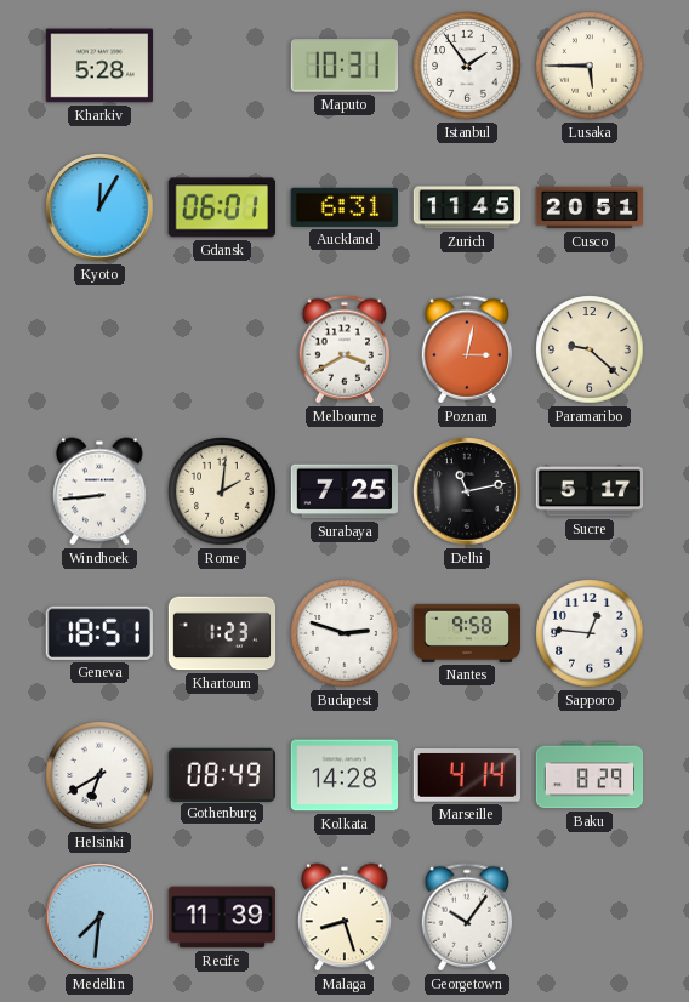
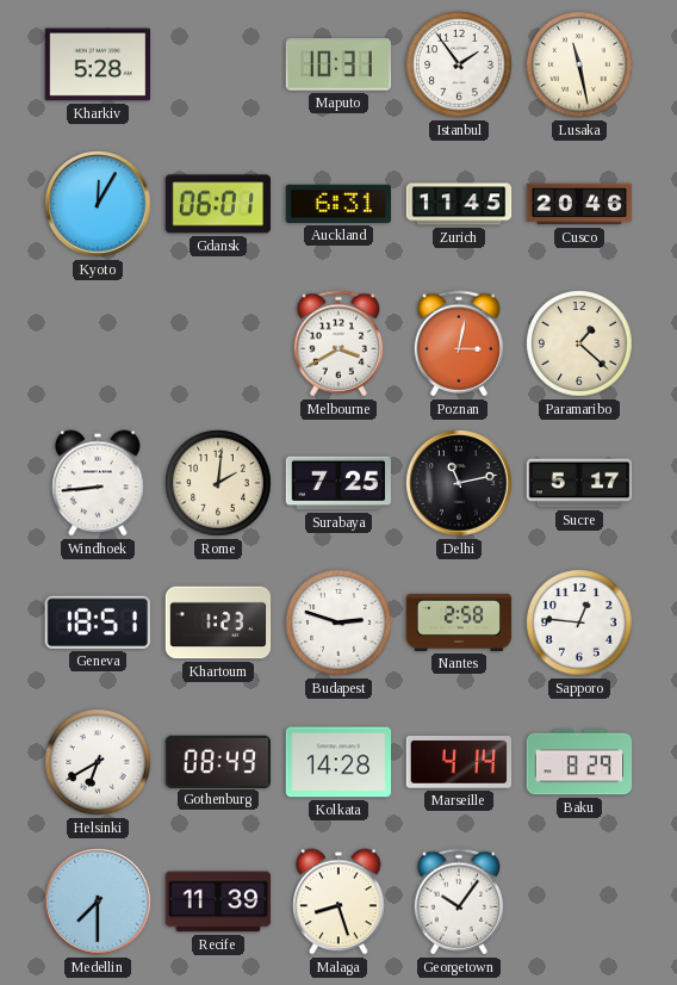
Lusaka: 5:45 -> 11:28
Cusco: 20:51 -> 20:46
Paramaribo: 9:22 -> 1:22
Nantes: 9:58 -> 2:58
Medellin: 7:31 -> 7:30
